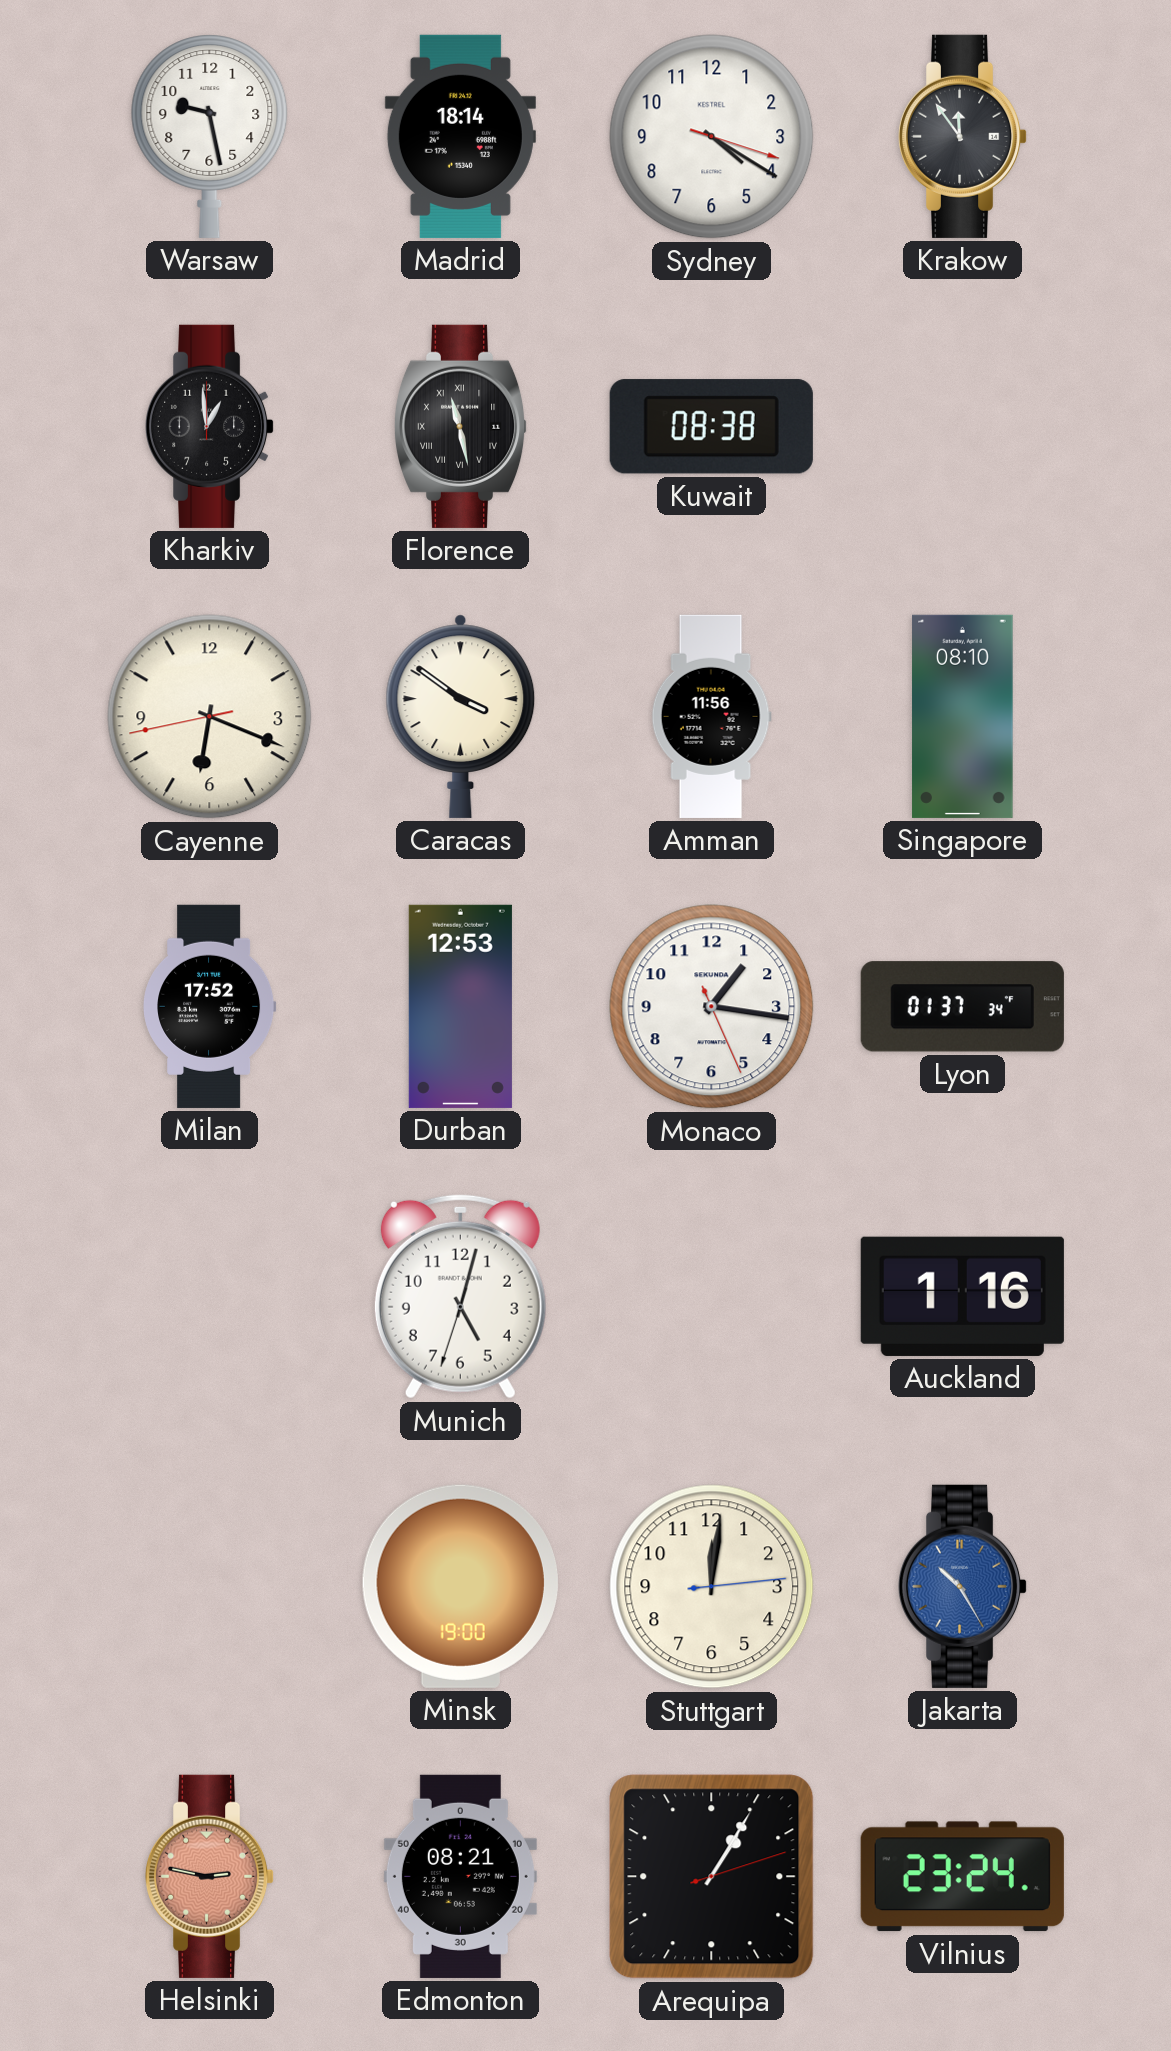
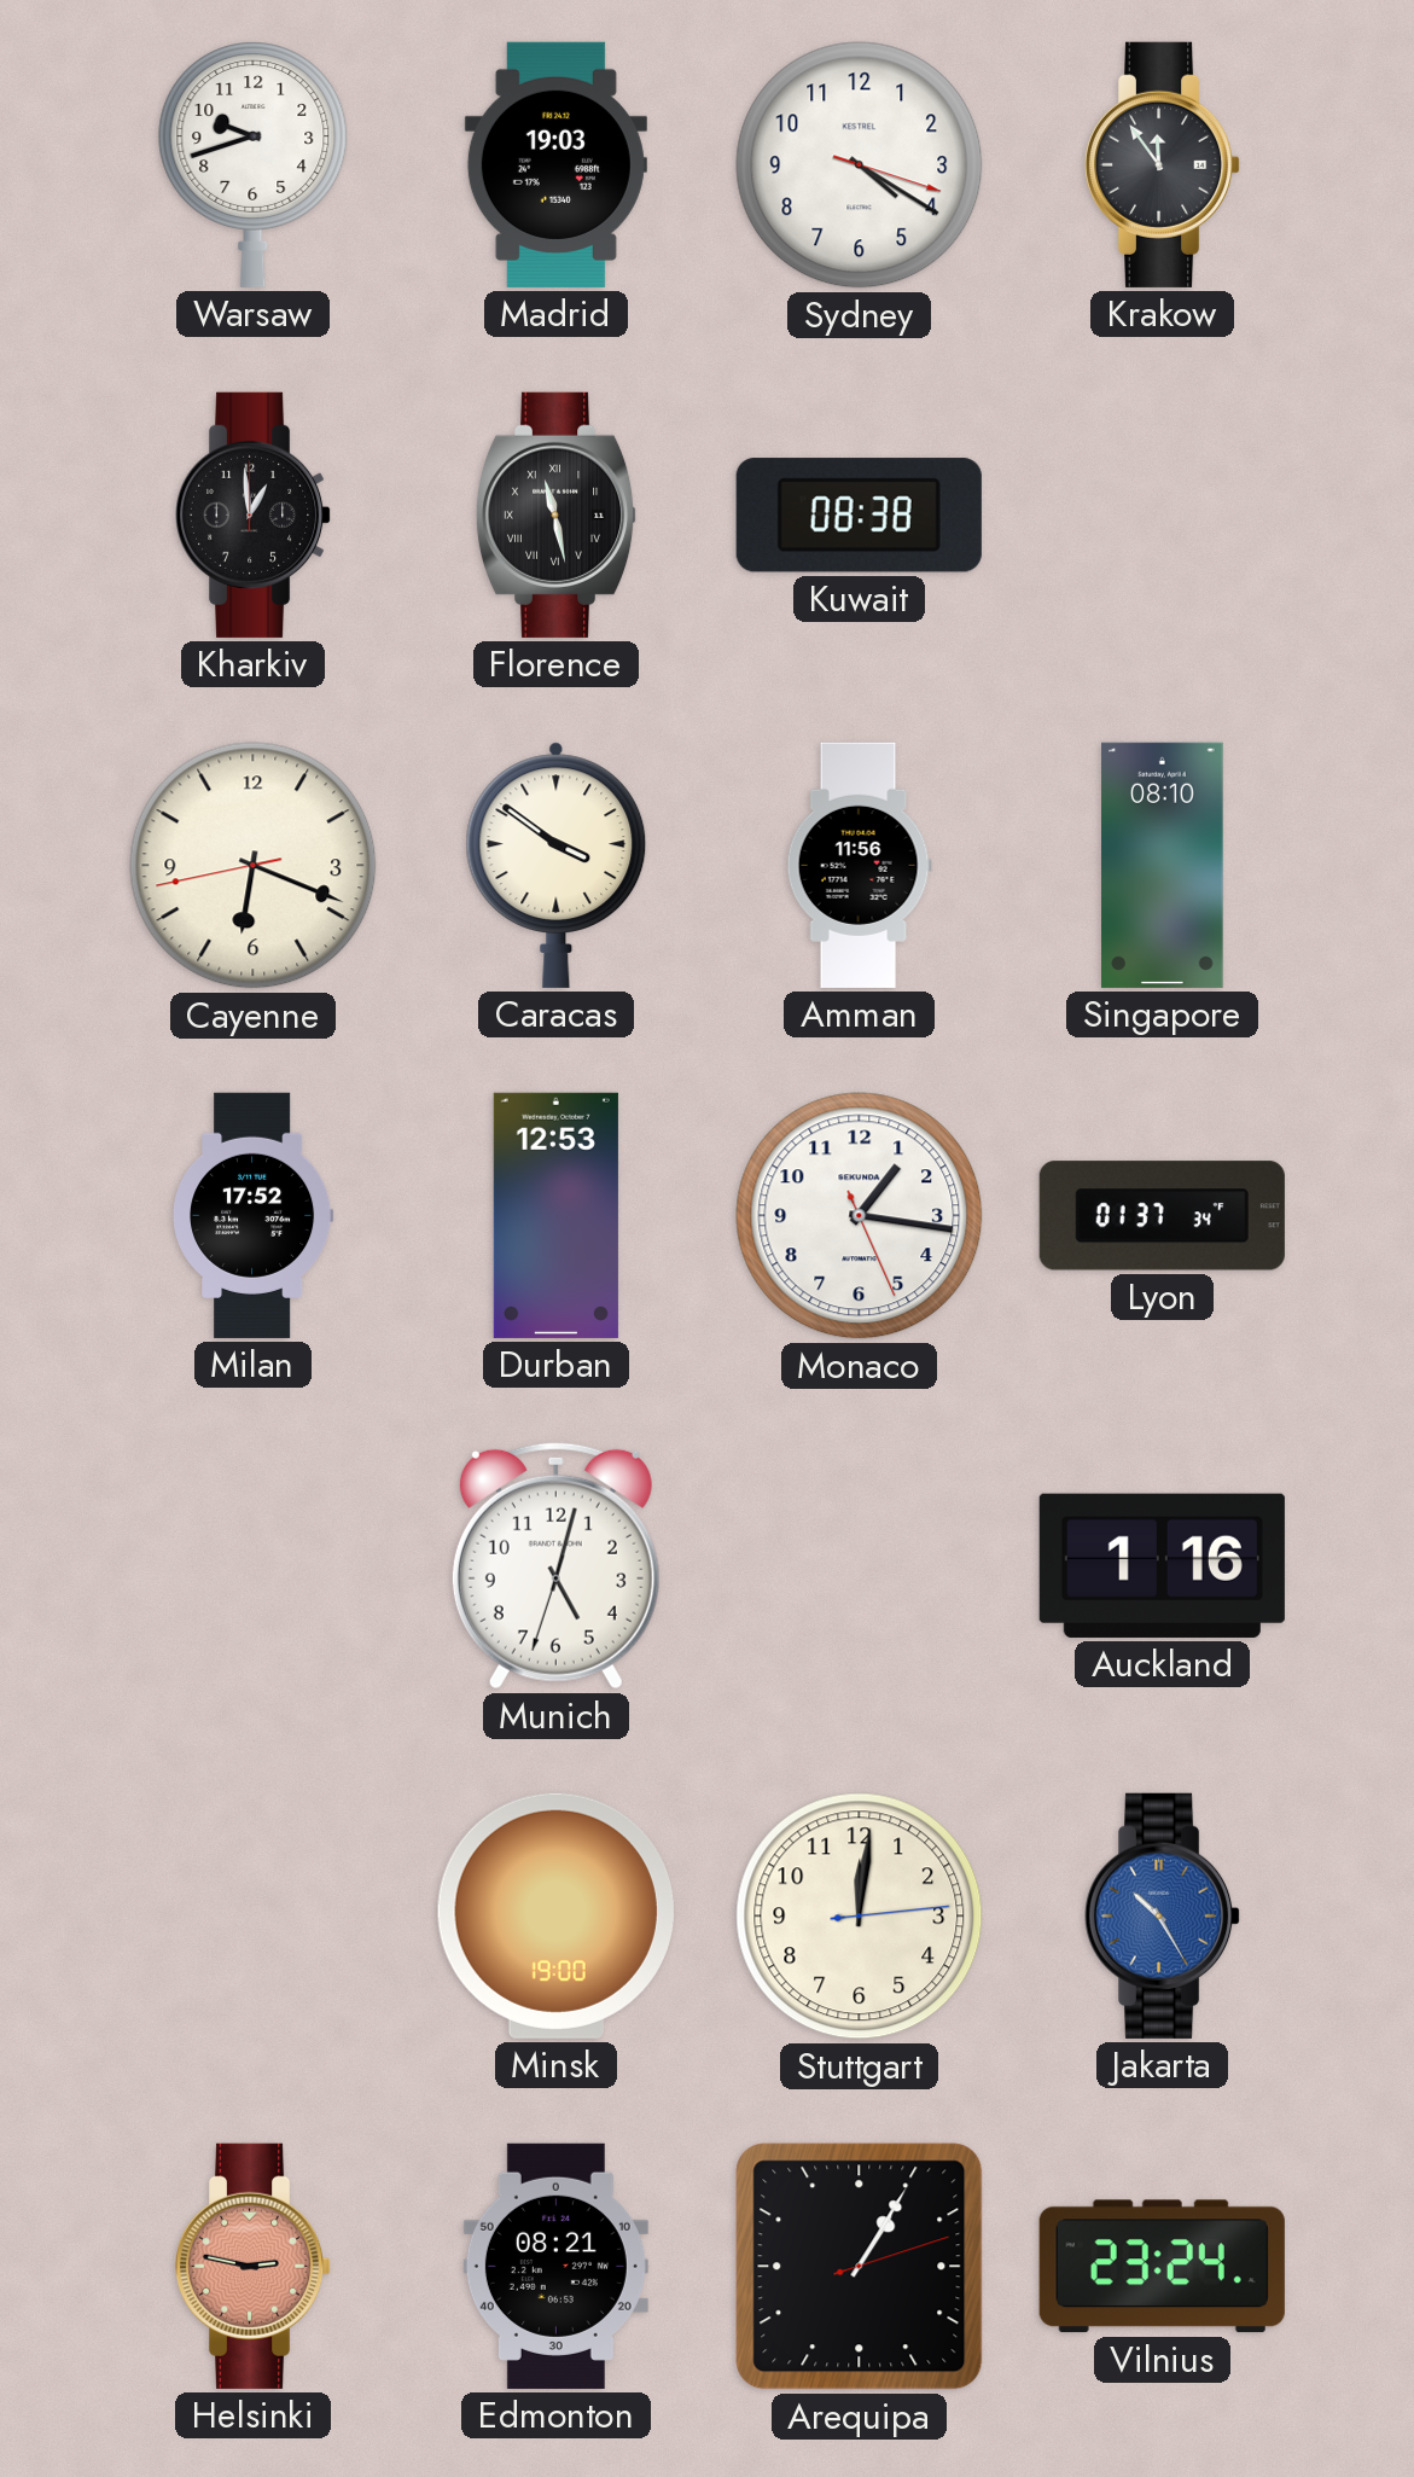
Warsaw: 9:28 -> 9:42
Madrid: 18:14 -> 19:03
